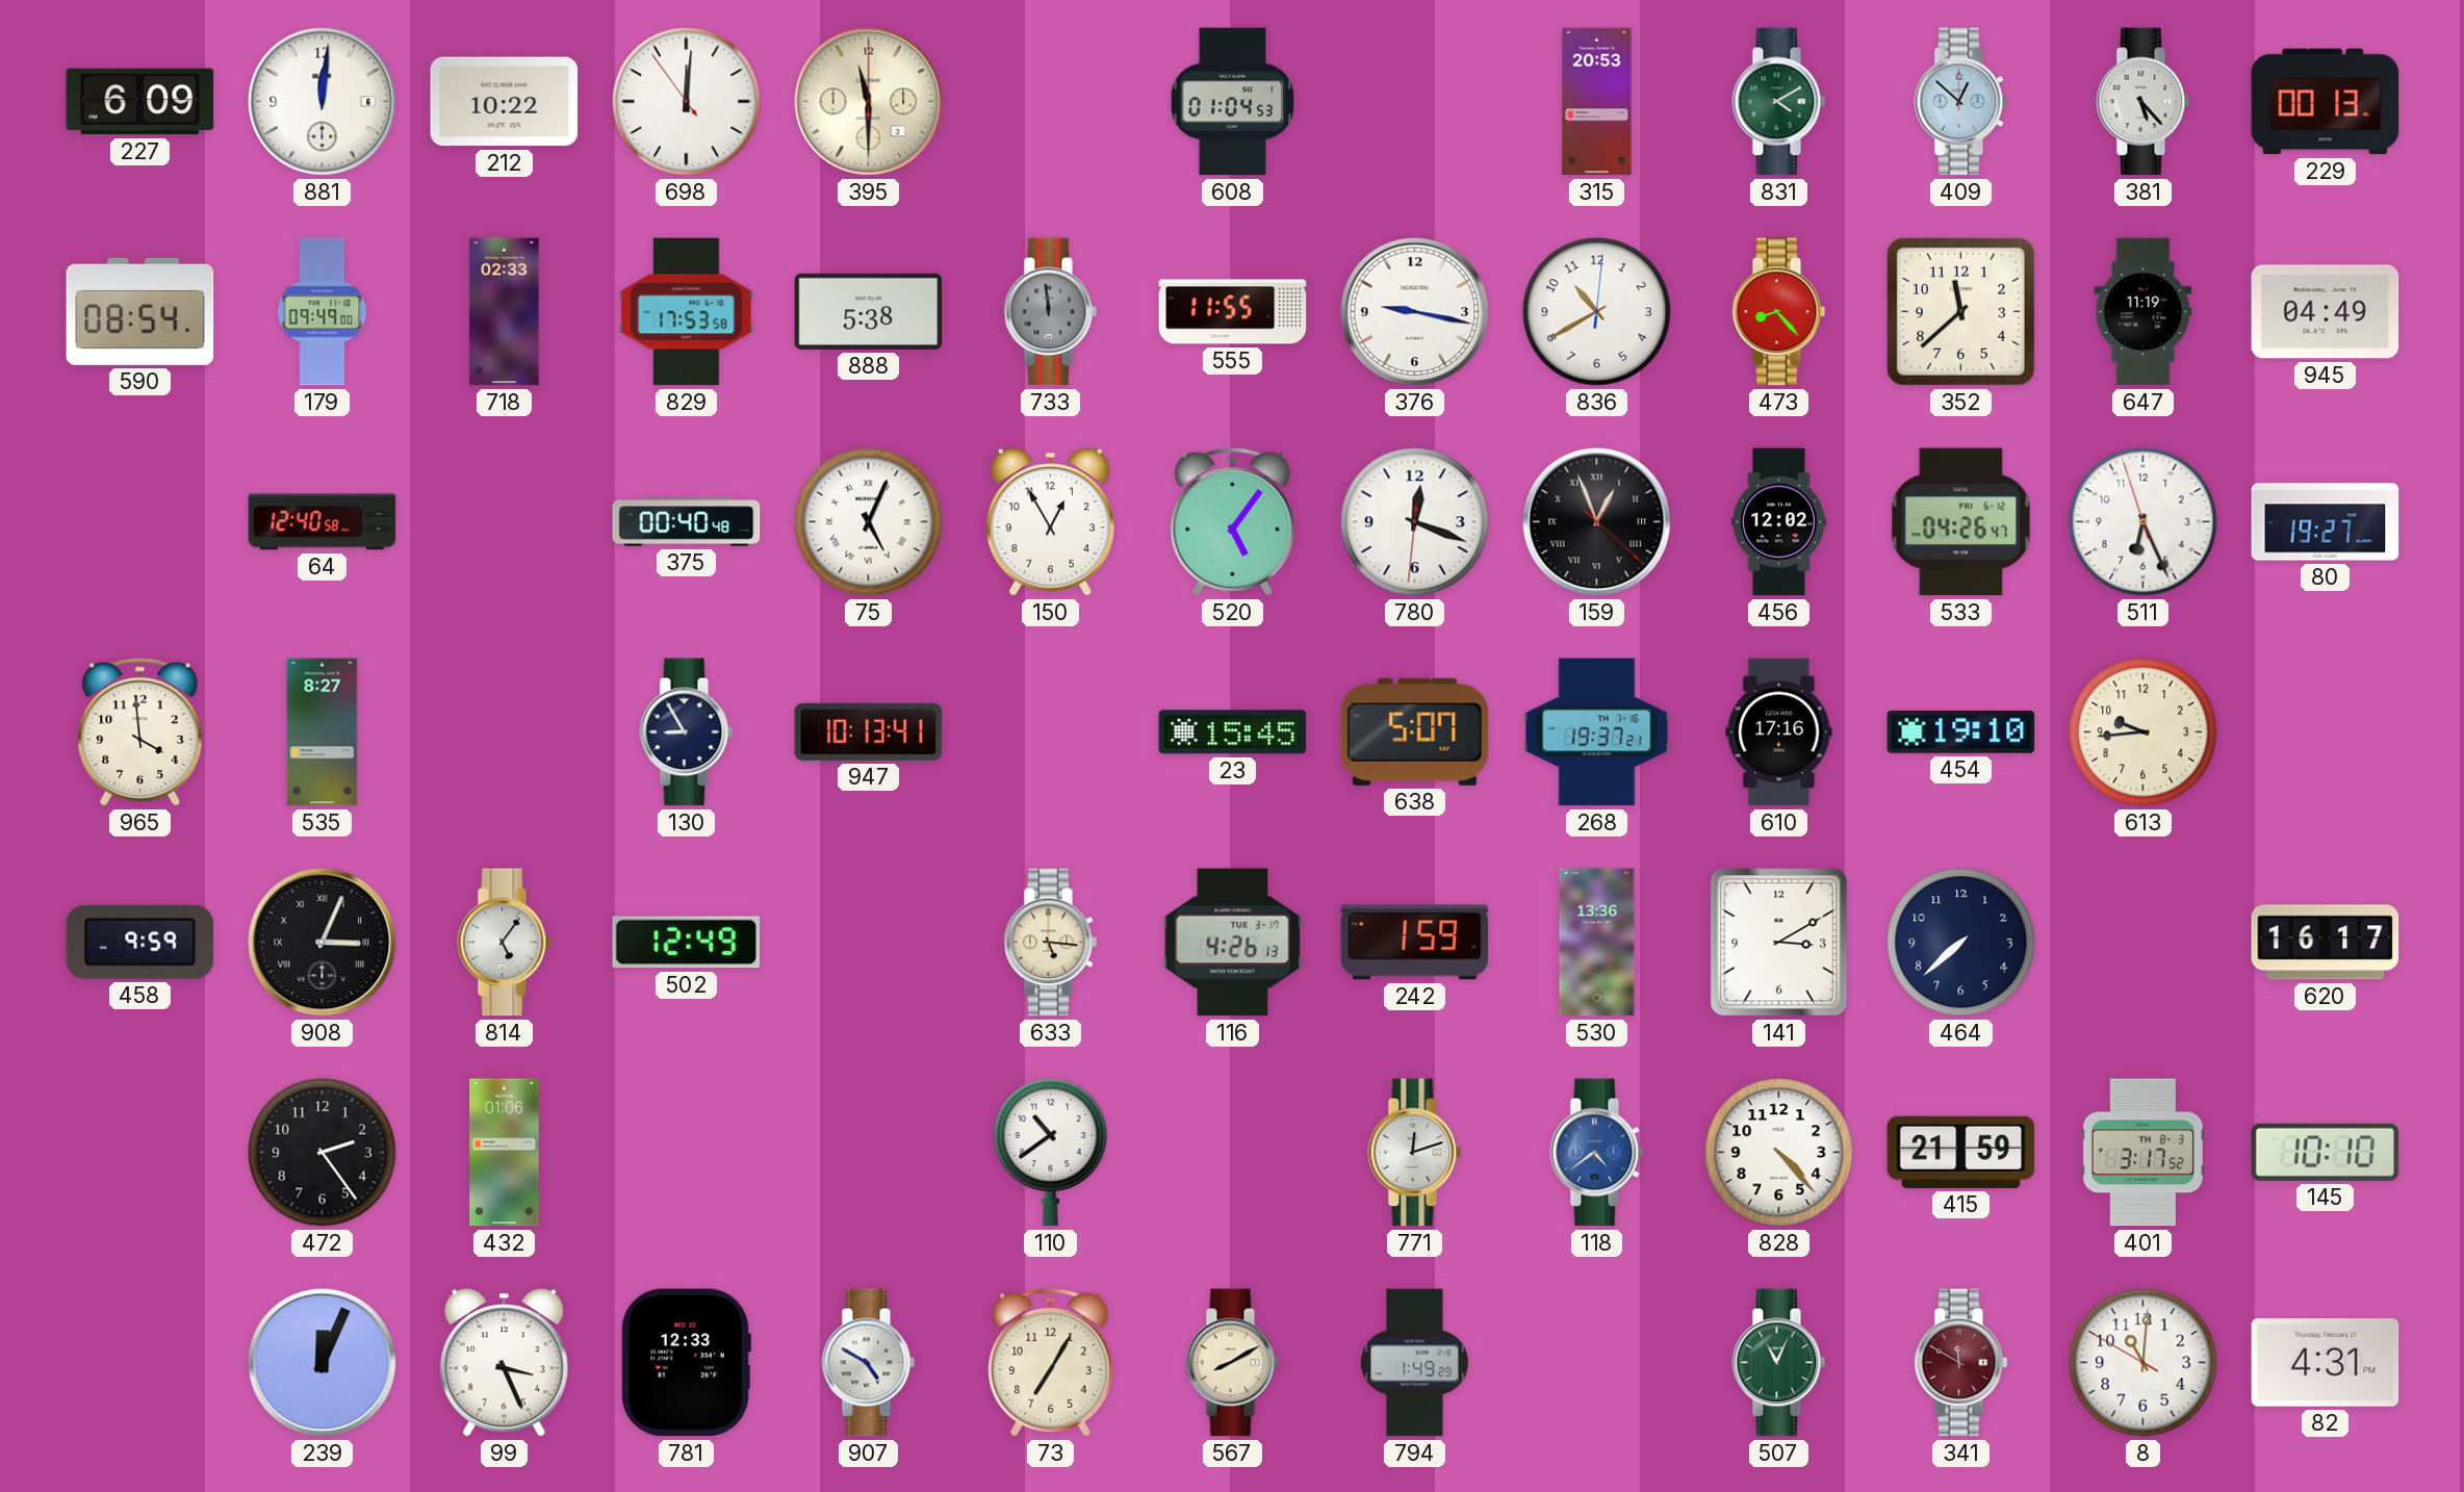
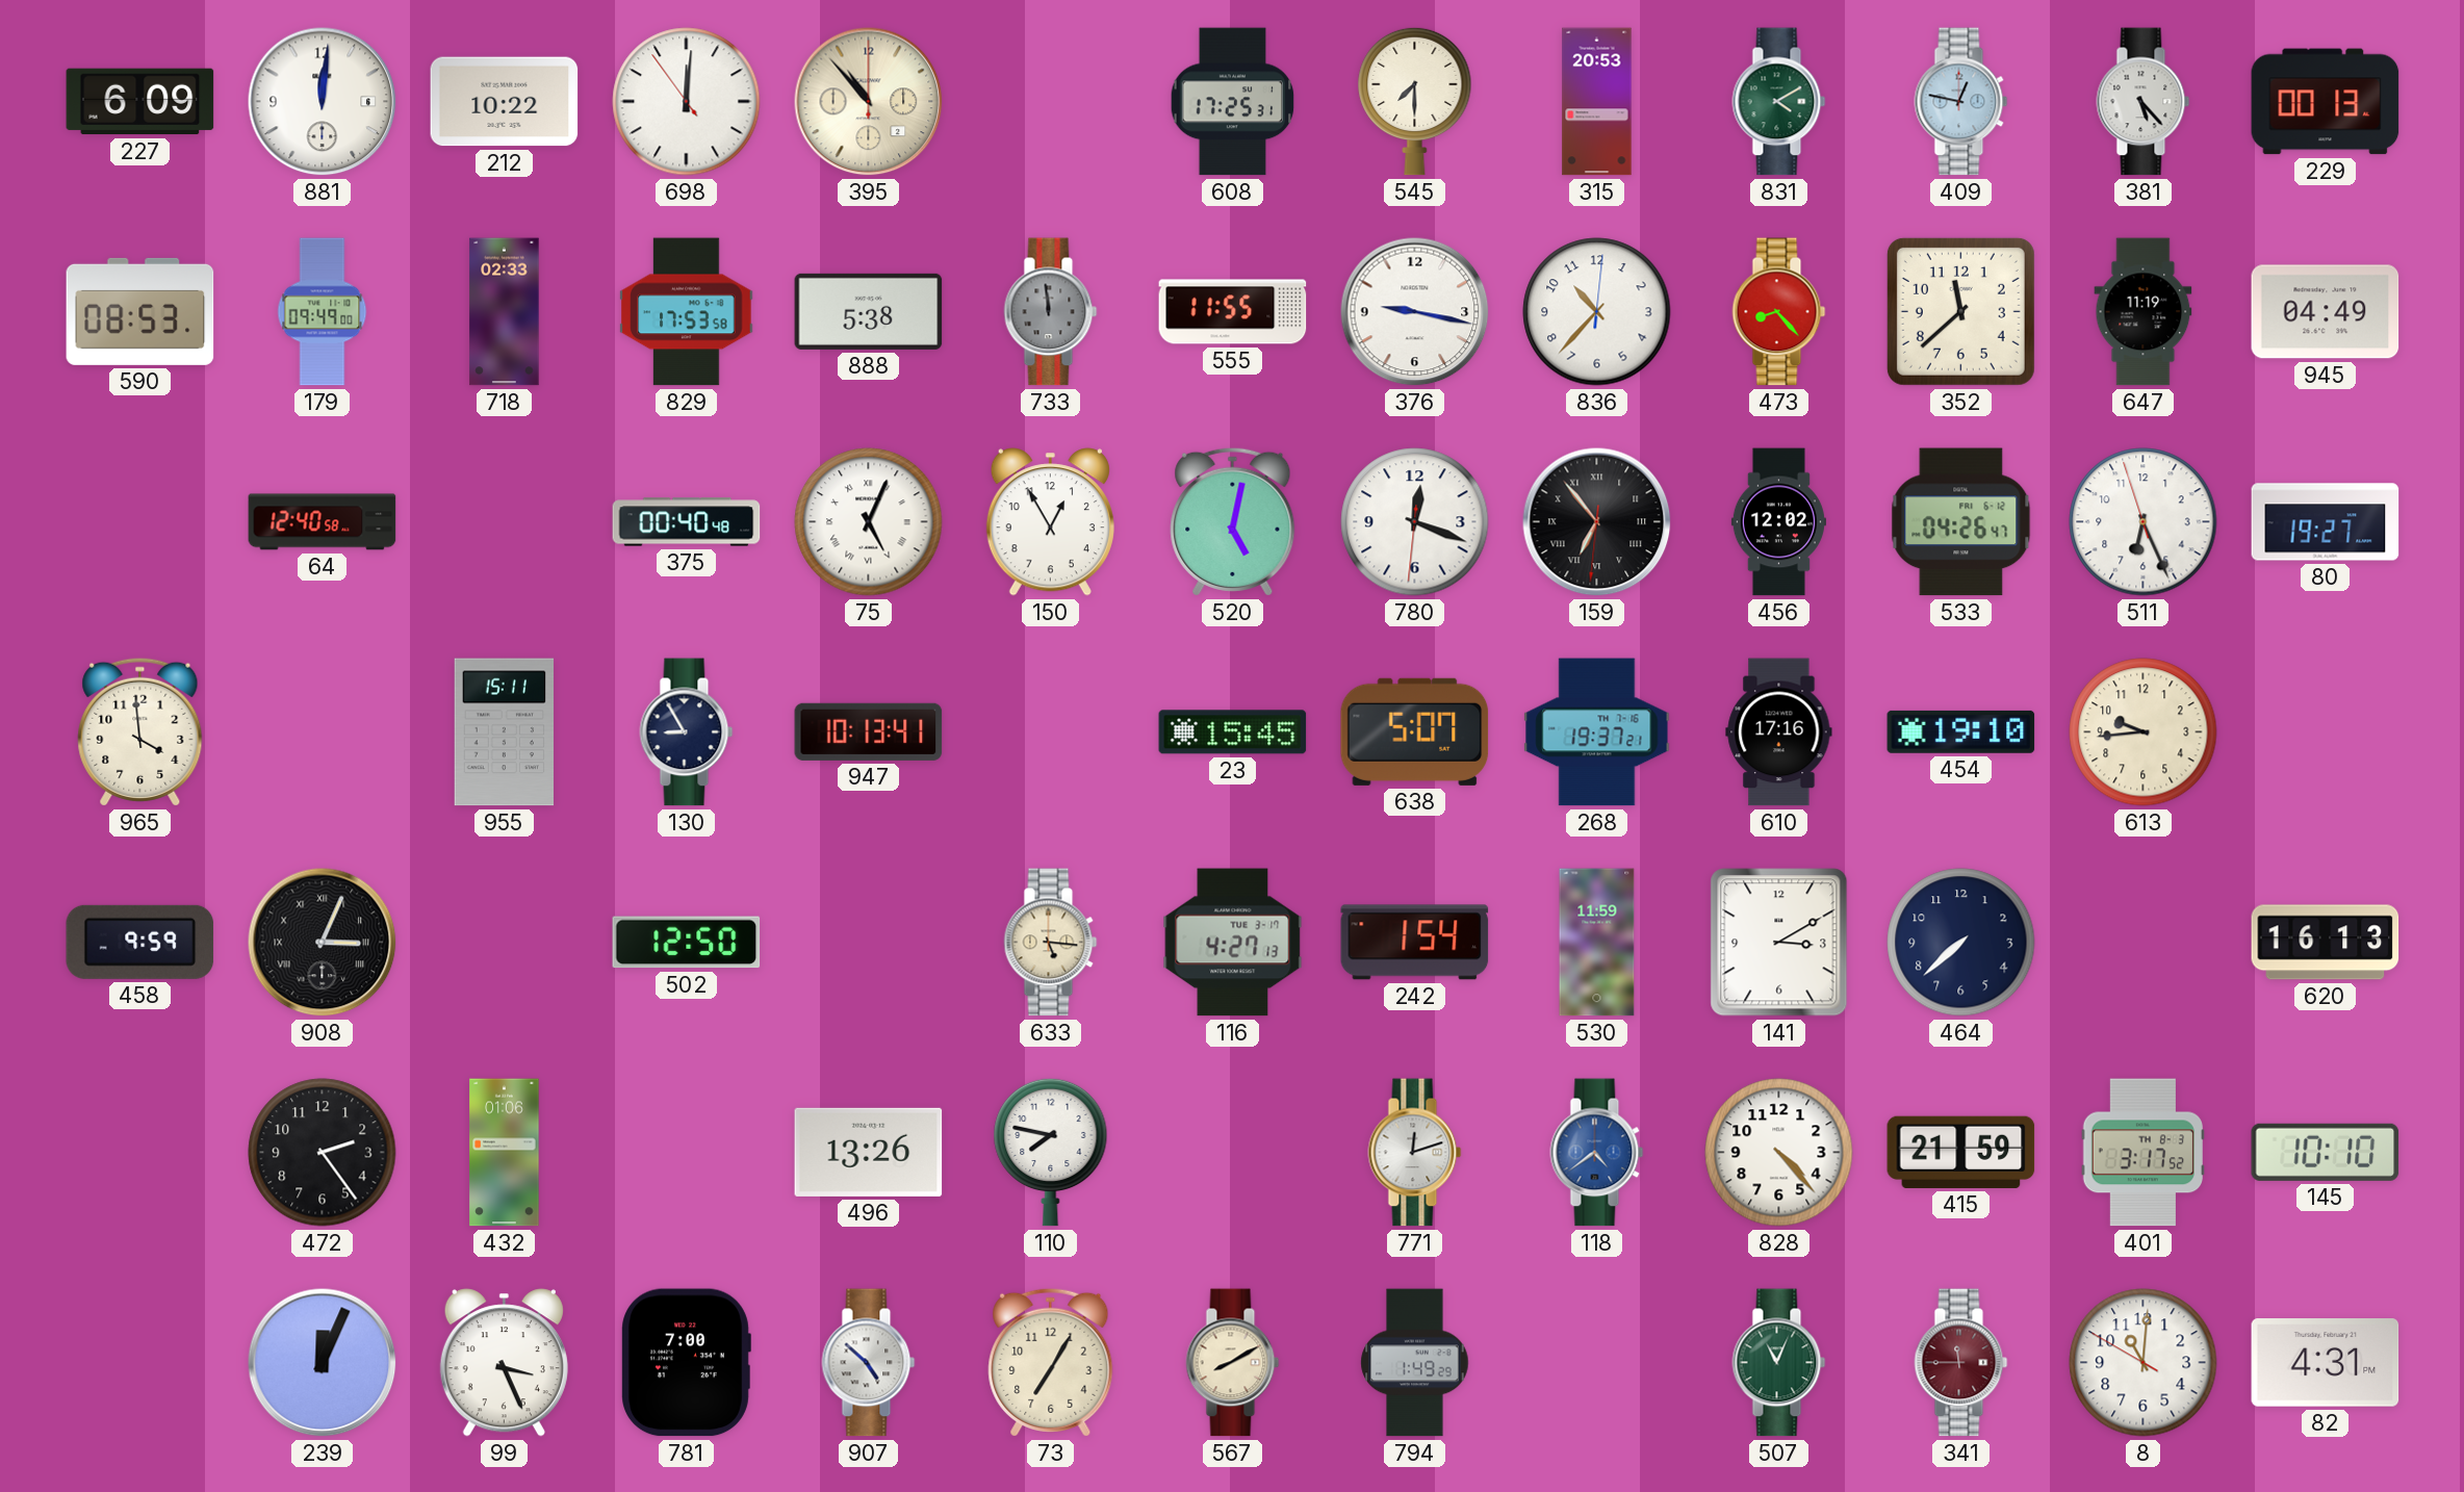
395: 11:30 -> 10:53
608: 01:04 -> 17:25
545: none -> 7:30
409: 12:52 -> 12:47
590: 08:54 -> 08:53
836: 10:40 -> 10:37
520: 5:06 -> 5:02
159: 12:56 -> 6:53
535: 8:27 -> none
955: none -> 15:11
814: 5:06 -> none
502: 12:49 -> 12:50
116: 4:26 -> 4:27
242: 1:59 -> 1:54
530: 13:36 -> 11:59
620: 16:17 -> 16:13
496: none -> 13:26
110: 10:39 -> 7:47
781: 12:33 -> 7:00
907: 4:50 -> 4:52
341: 11:50 -> 11:45
